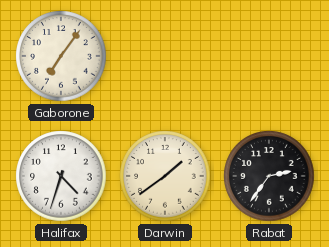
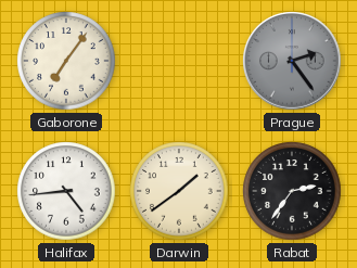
Prague: none -> 2:24
Halifax: 4:33 -> 4:44
